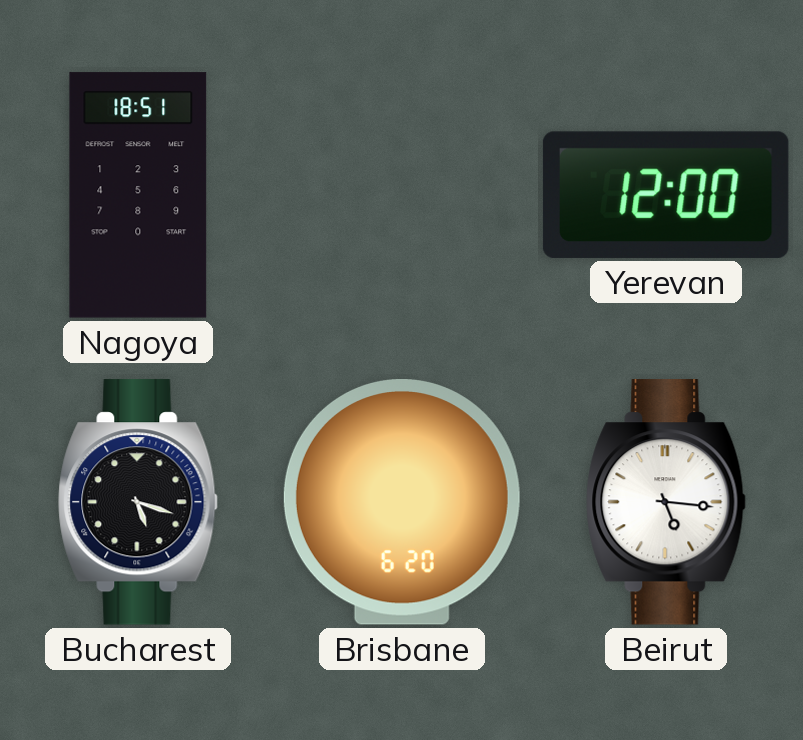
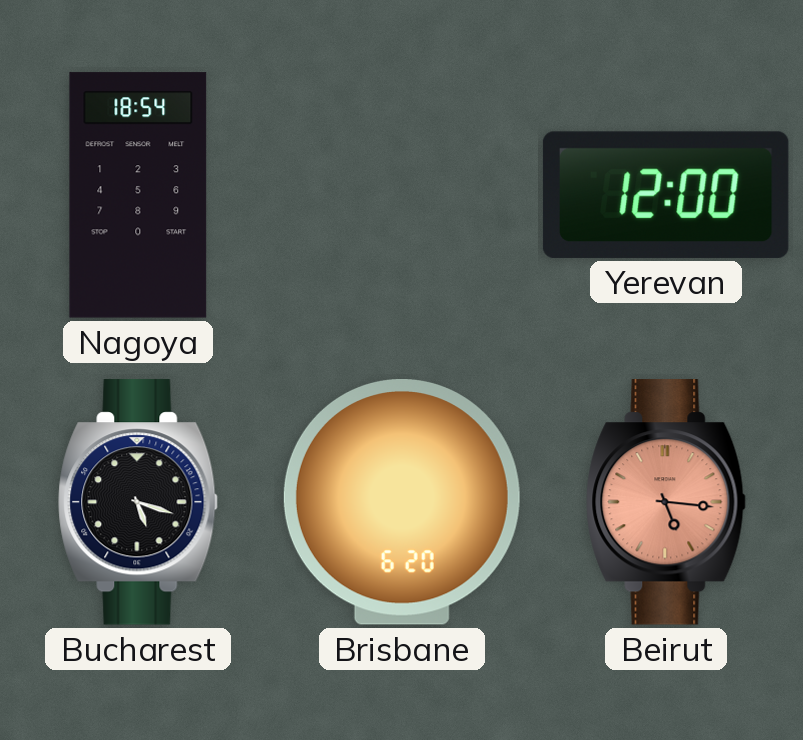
Nagoya: 18:51 -> 18:54
Beirut dial: white -> salmon
